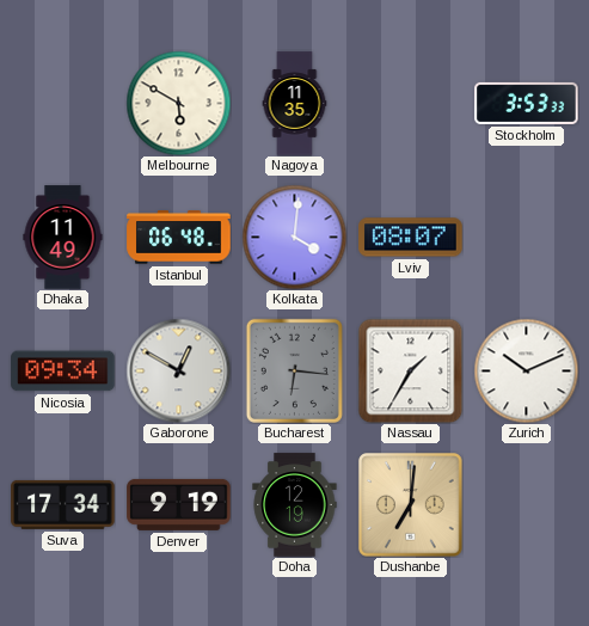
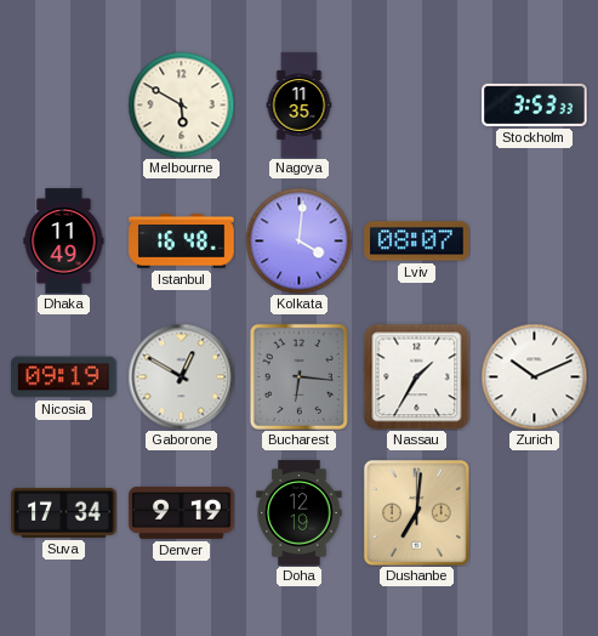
Istanbul: 06:48 -> 16:48
Nicosia: 09:34 -> 09:19
